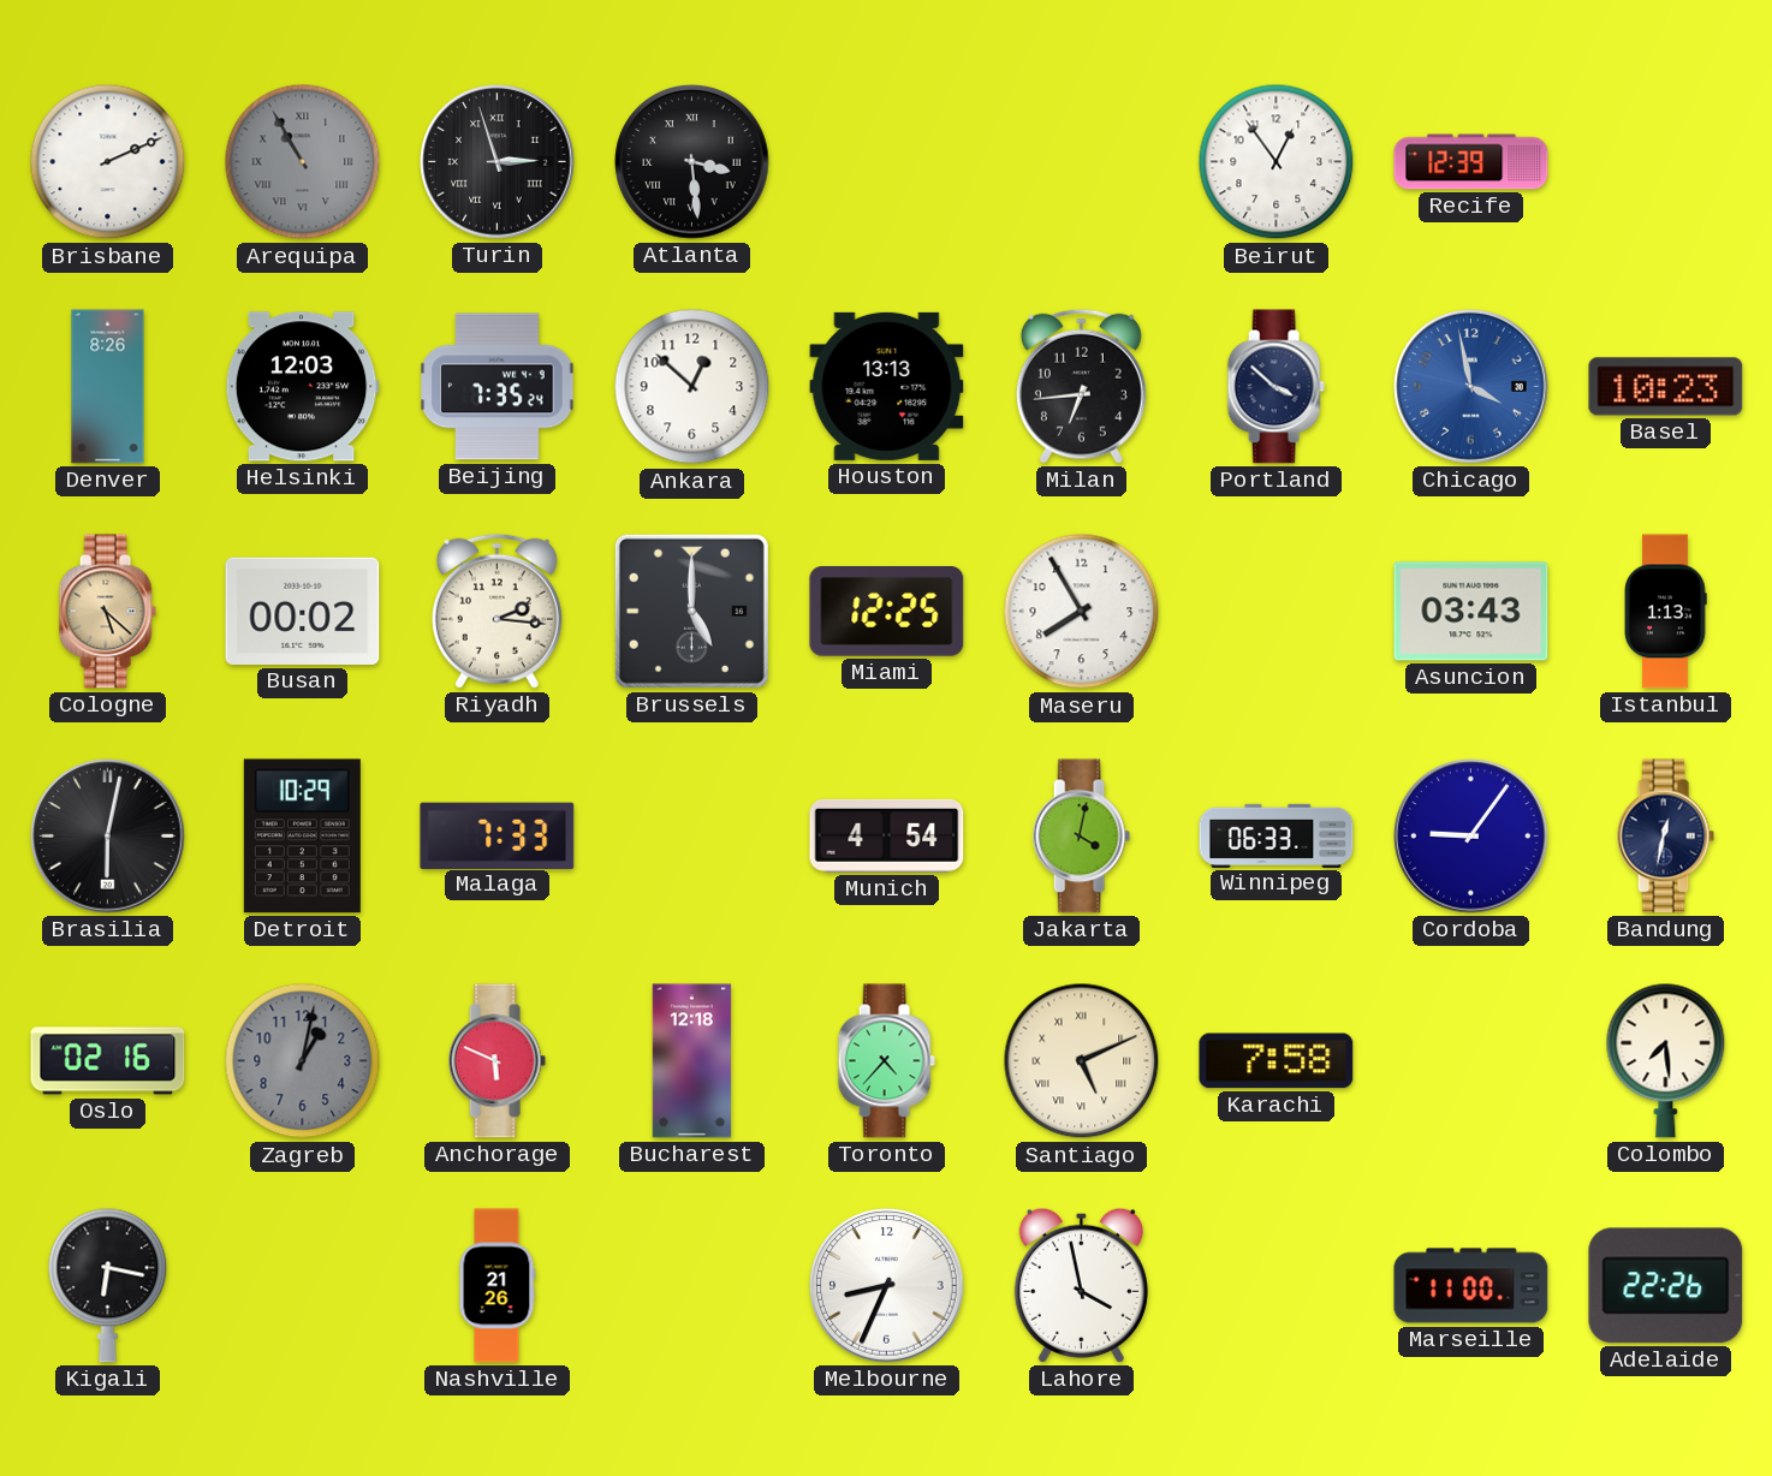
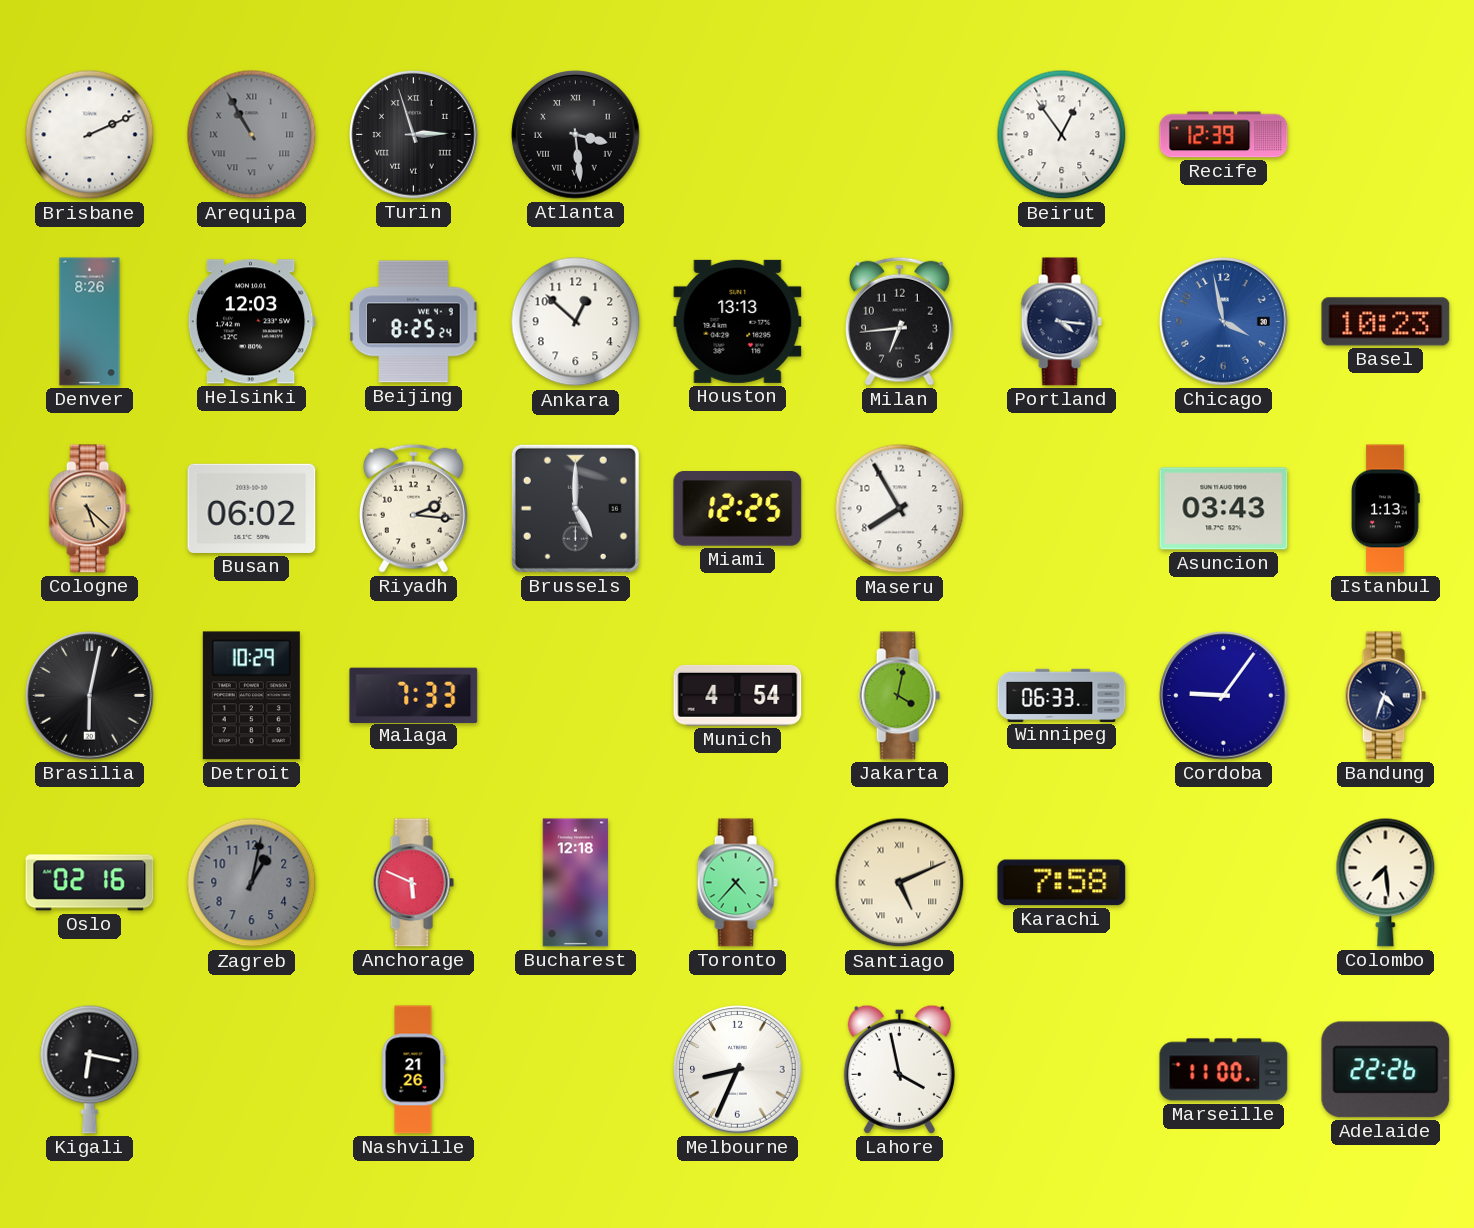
Beijing: 7:35 -> 8:25
Portland: 3:52 -> 4:16
Busan: 00:02 -> 06:02
Bandung: 12:32 -> 4:33
